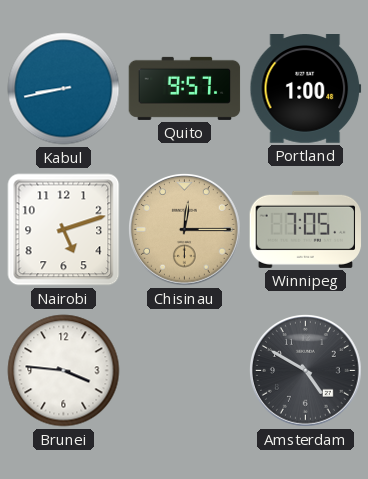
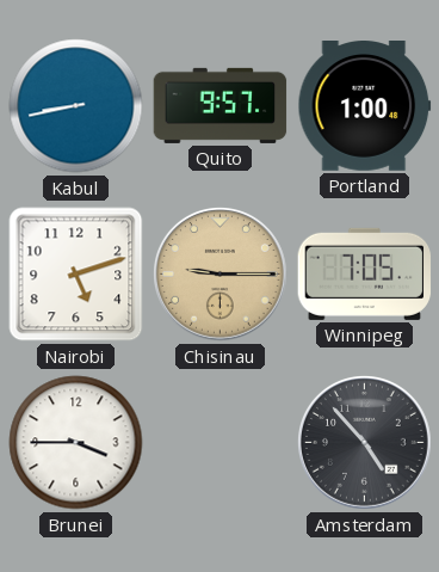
Chisinau: 12:15 -> 9:15
Brunei: 3:46 -> 3:45
Amsterdam: 4:50 -> 4:53
